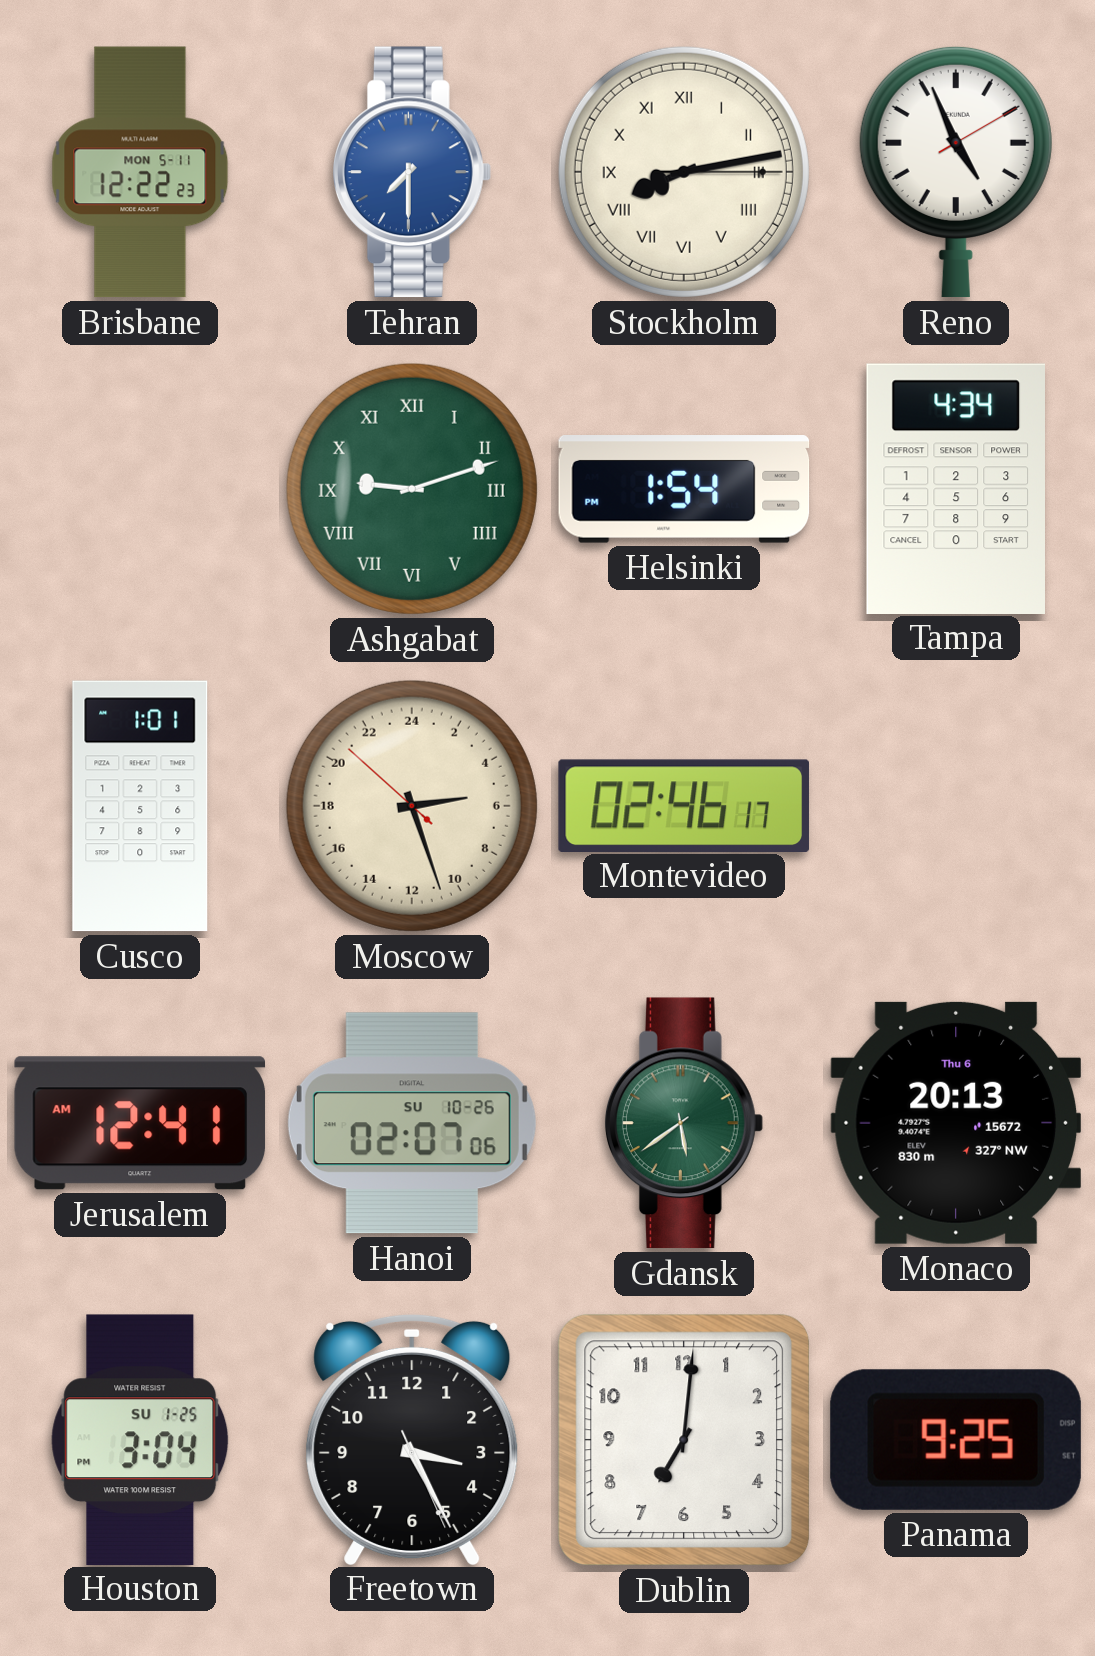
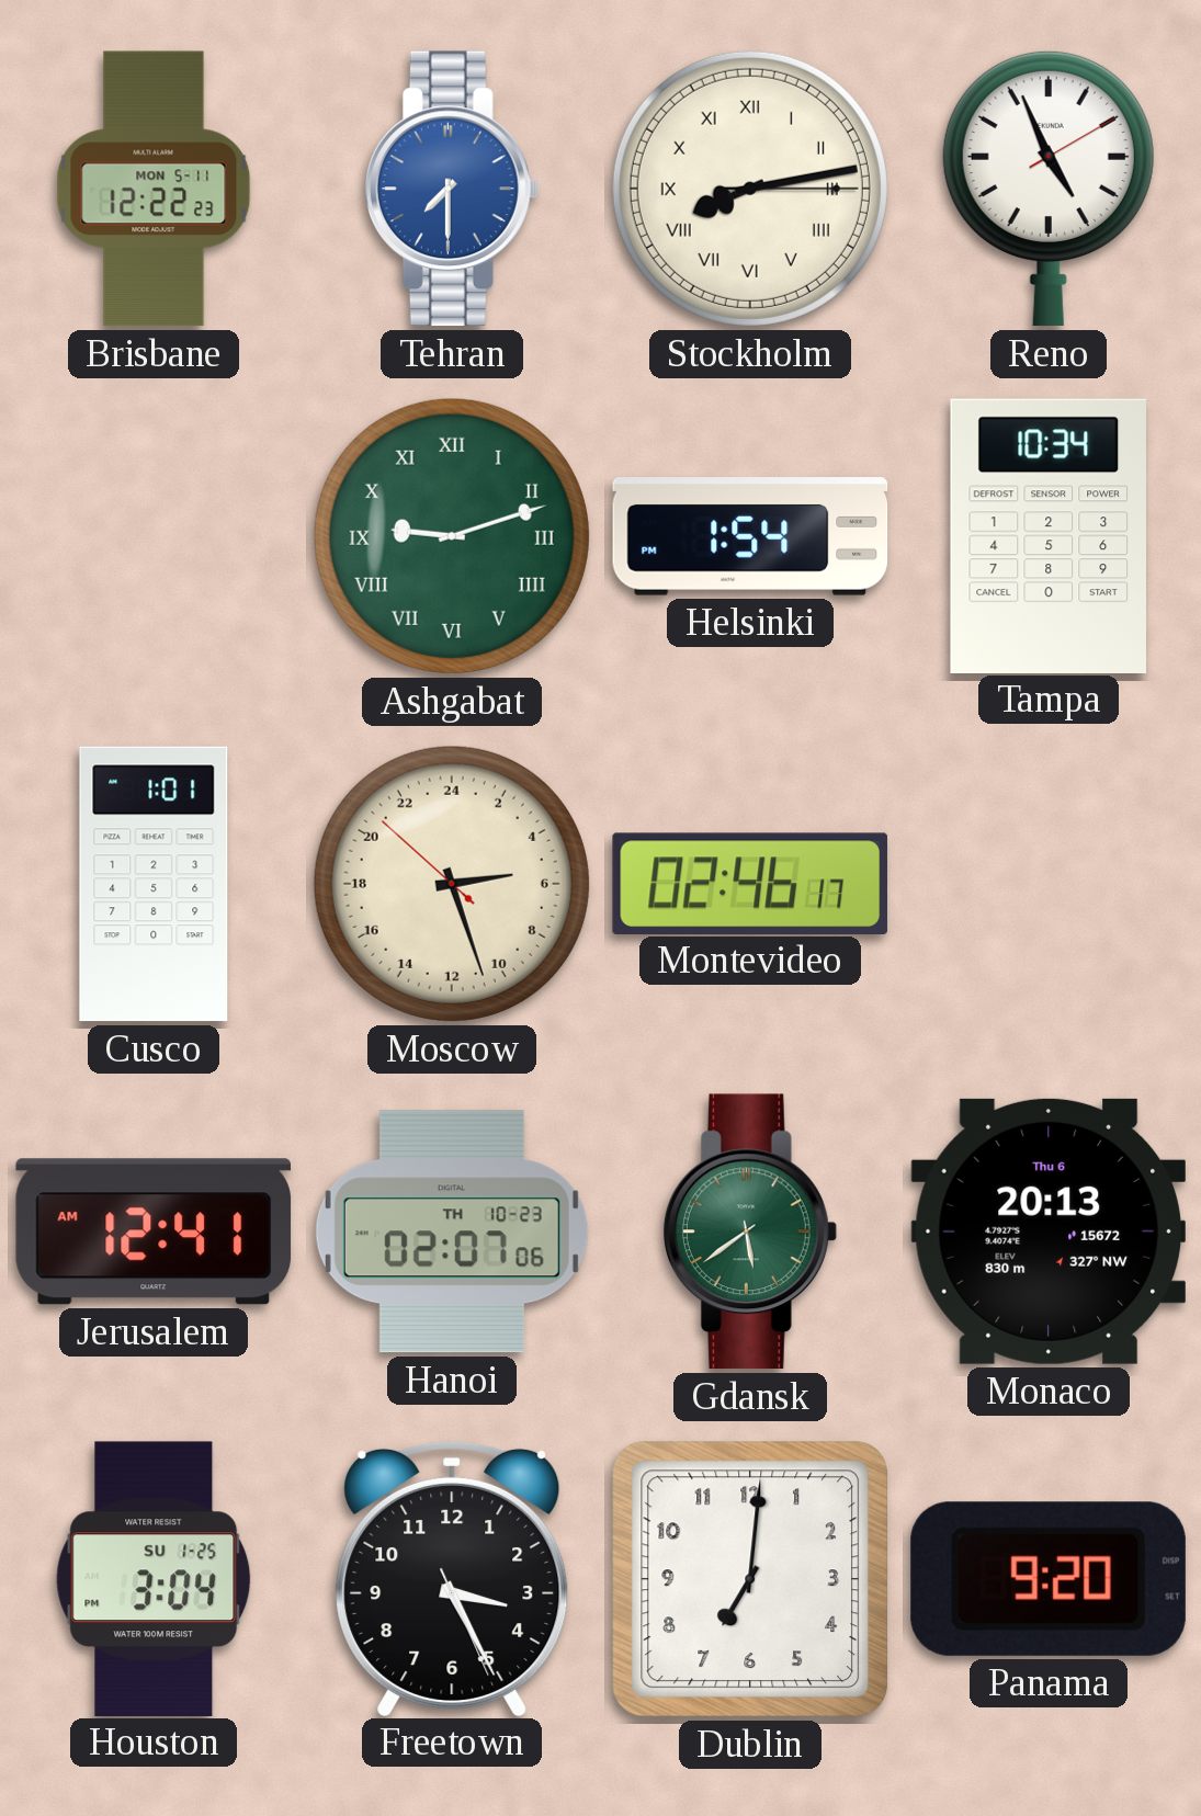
Tampa: 4:34 -> 10:34
Hanoi date: SU 10-26 -> TH 10-23
Panama: 9:25 -> 9:20
